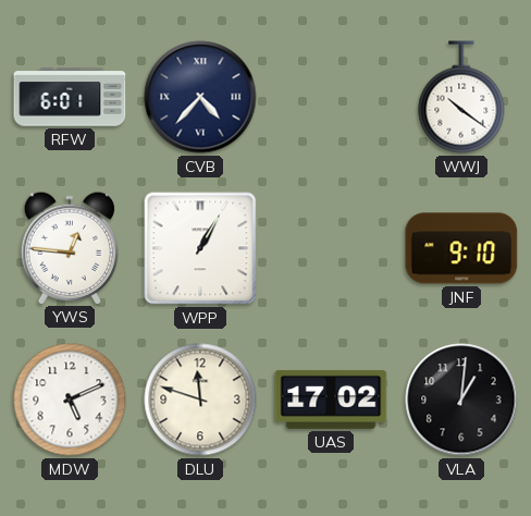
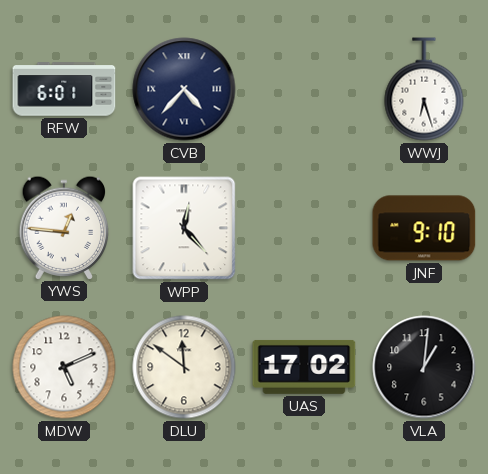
WWJ: 10:21 -> 6:27
WPP: 1:05 -> 12:23
DLU: 11:48 -> 11:51
